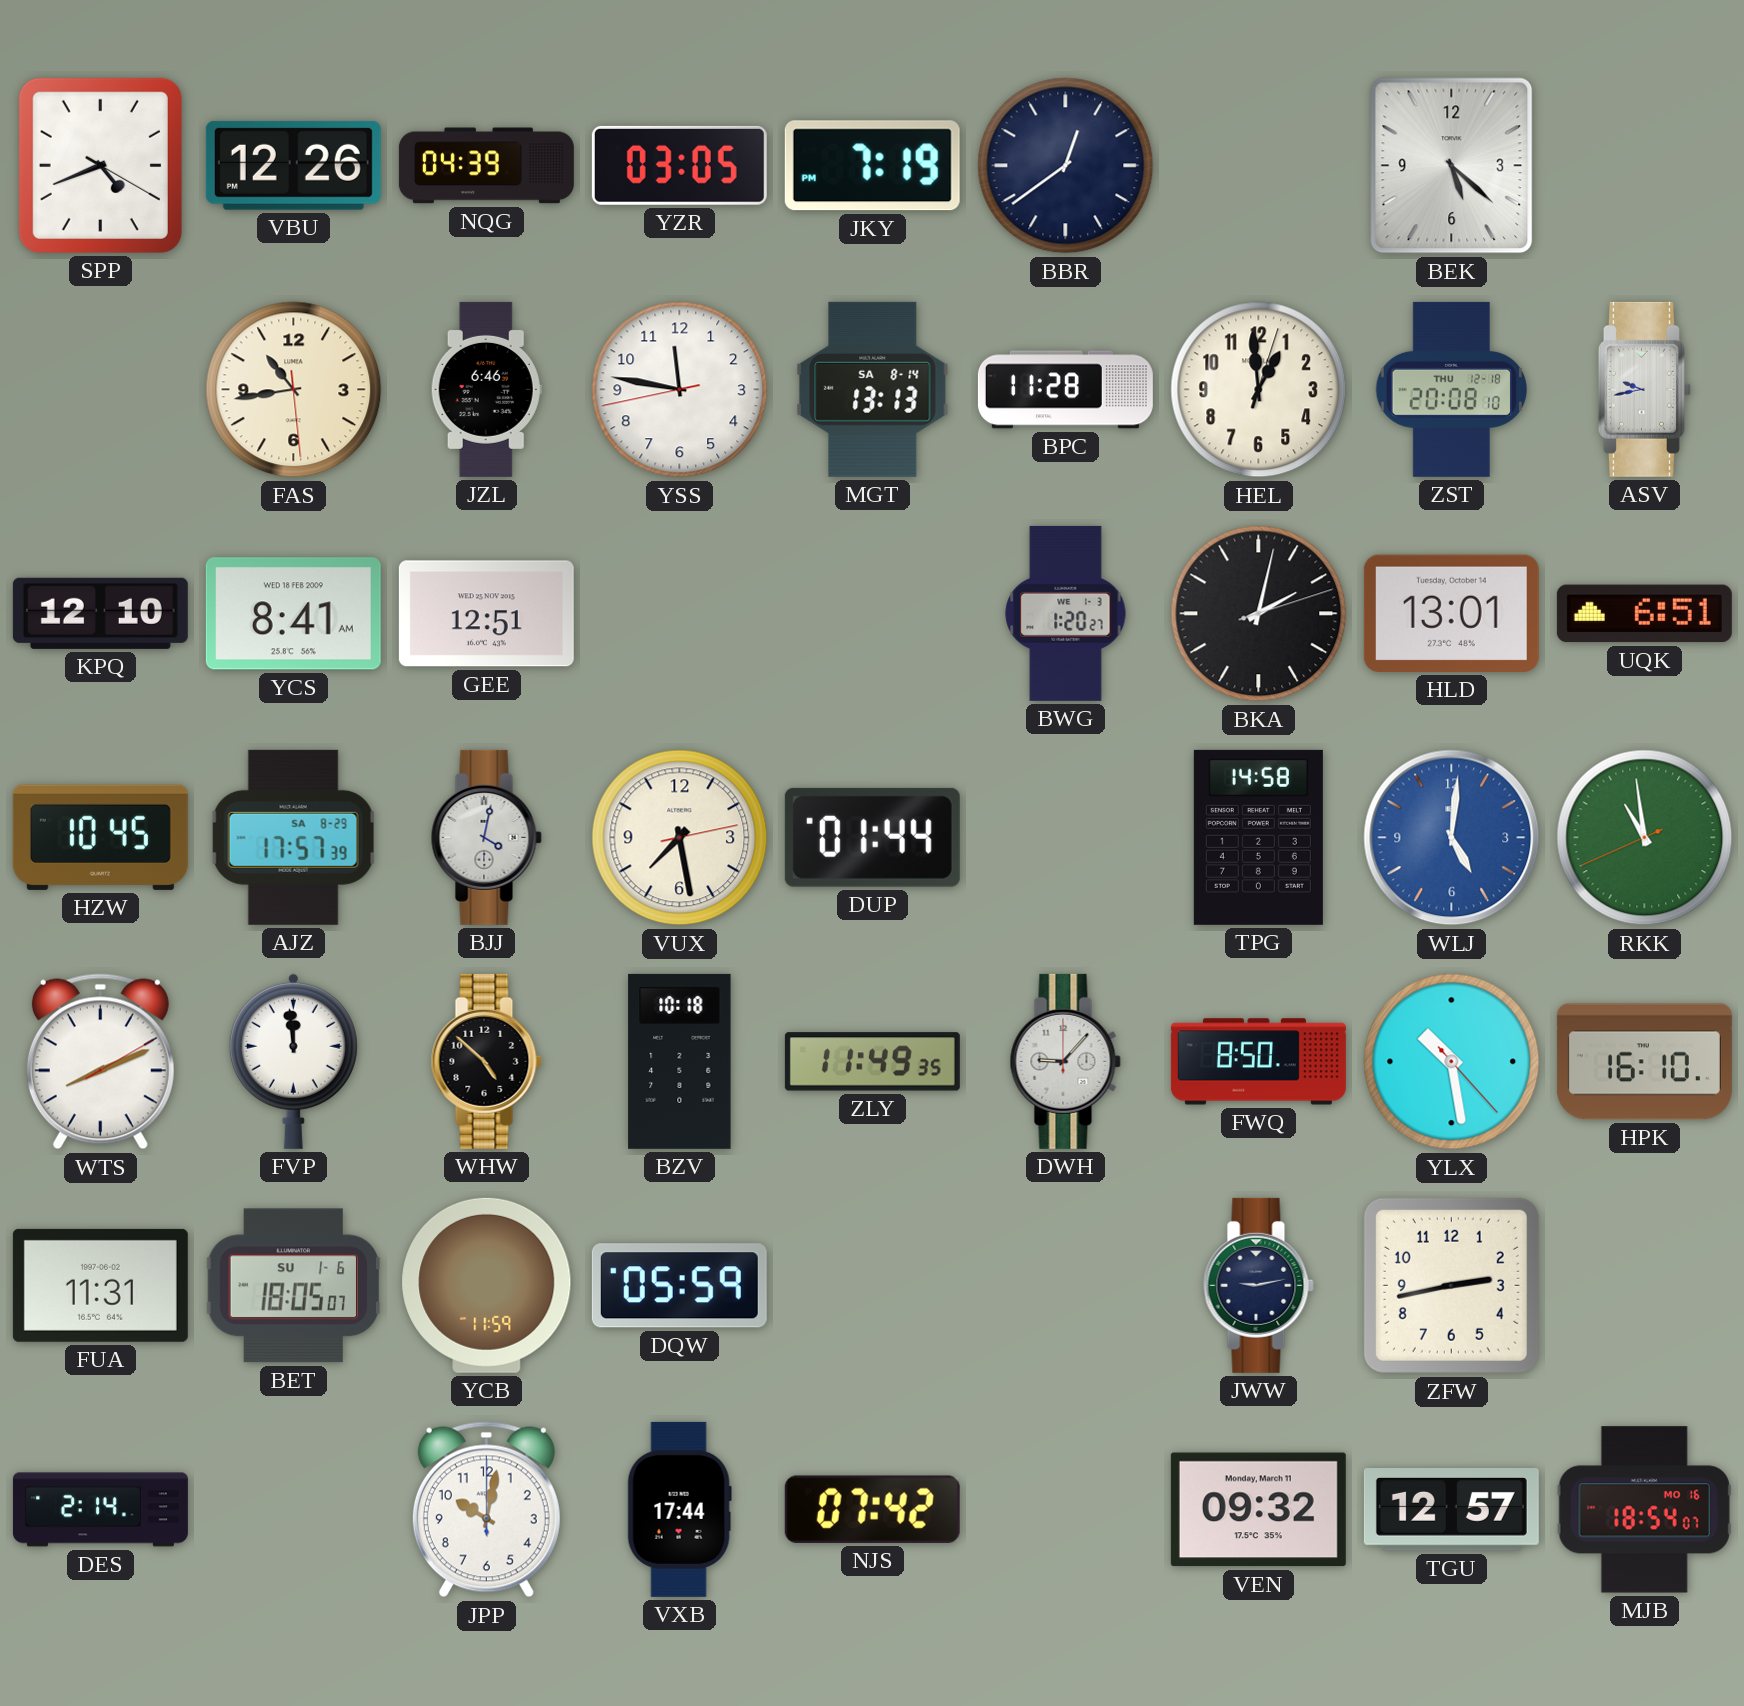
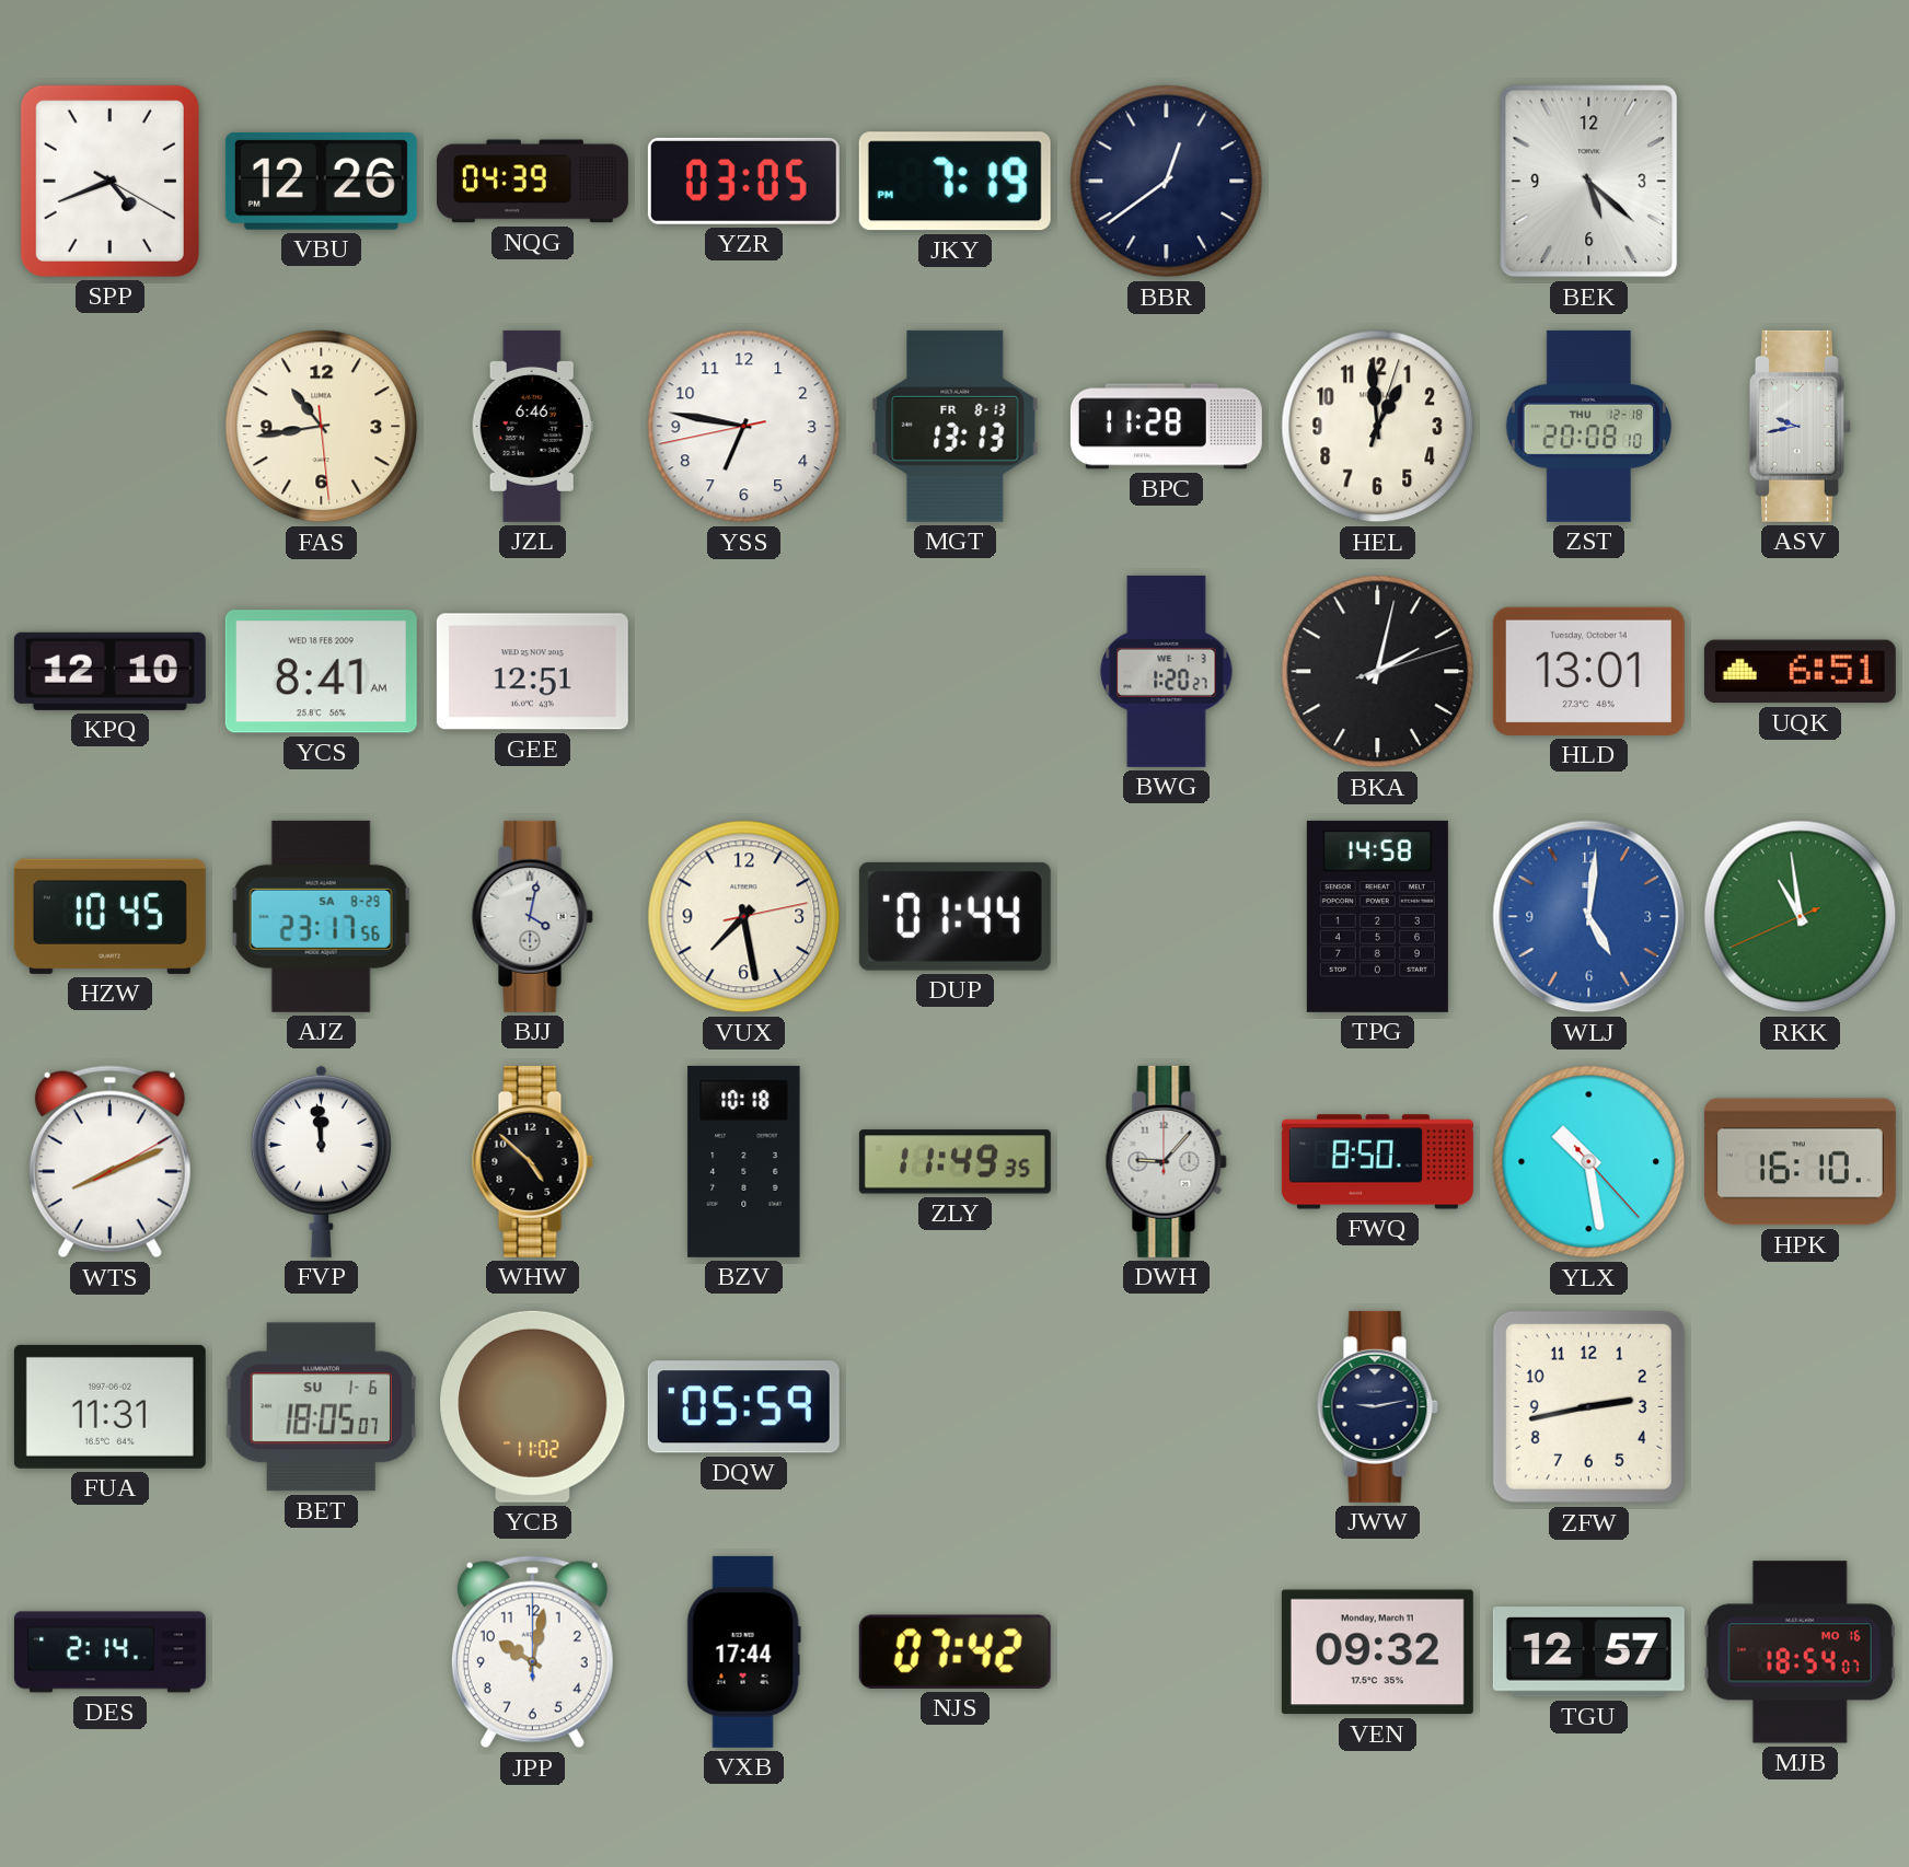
YSS: 11:46 -> 6:46
MGT date: SA 8-14 -> FR 8-13
AJZ: 17:57 -> 23:17
YCB: 11:59 -> 11:02
